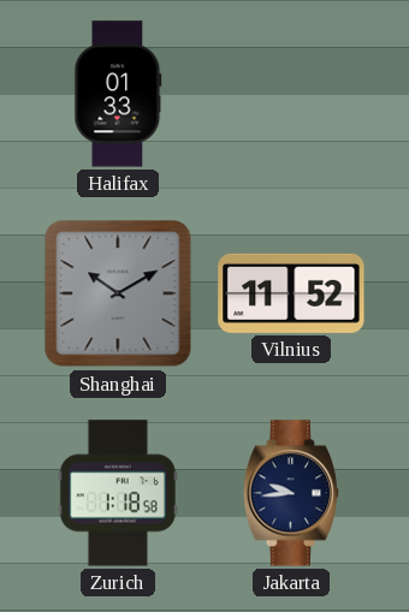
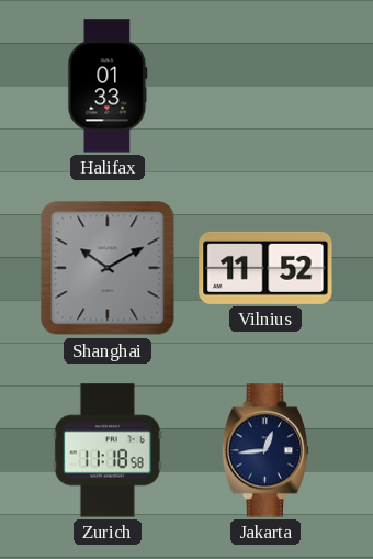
Zurich: 1:18 -> 11:18
Jakarta: 9:44 -> 12:44
